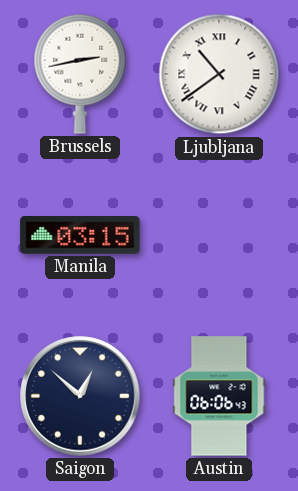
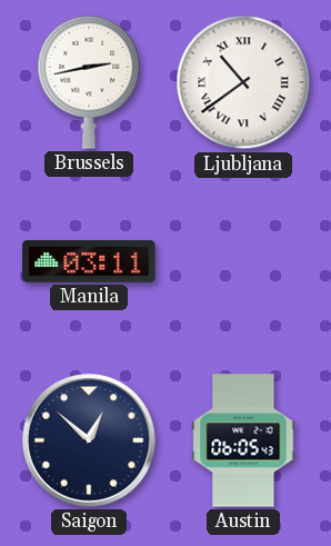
Manila: 03:15 -> 03:11
Austin: 06:06 -> 06:05
